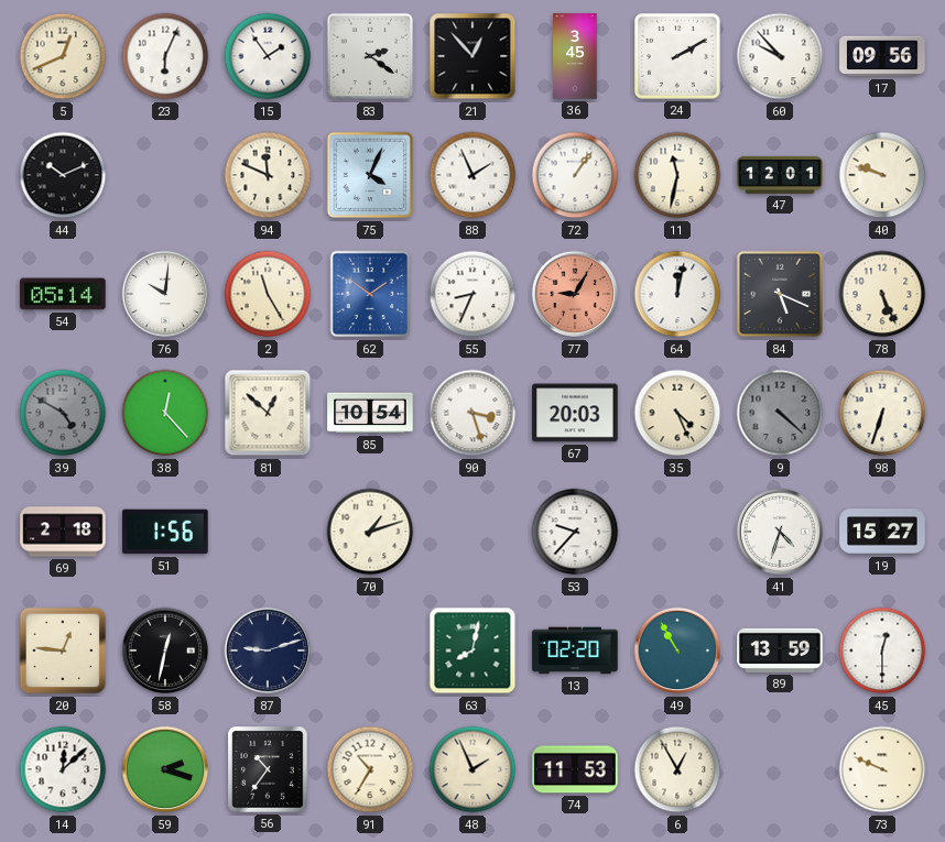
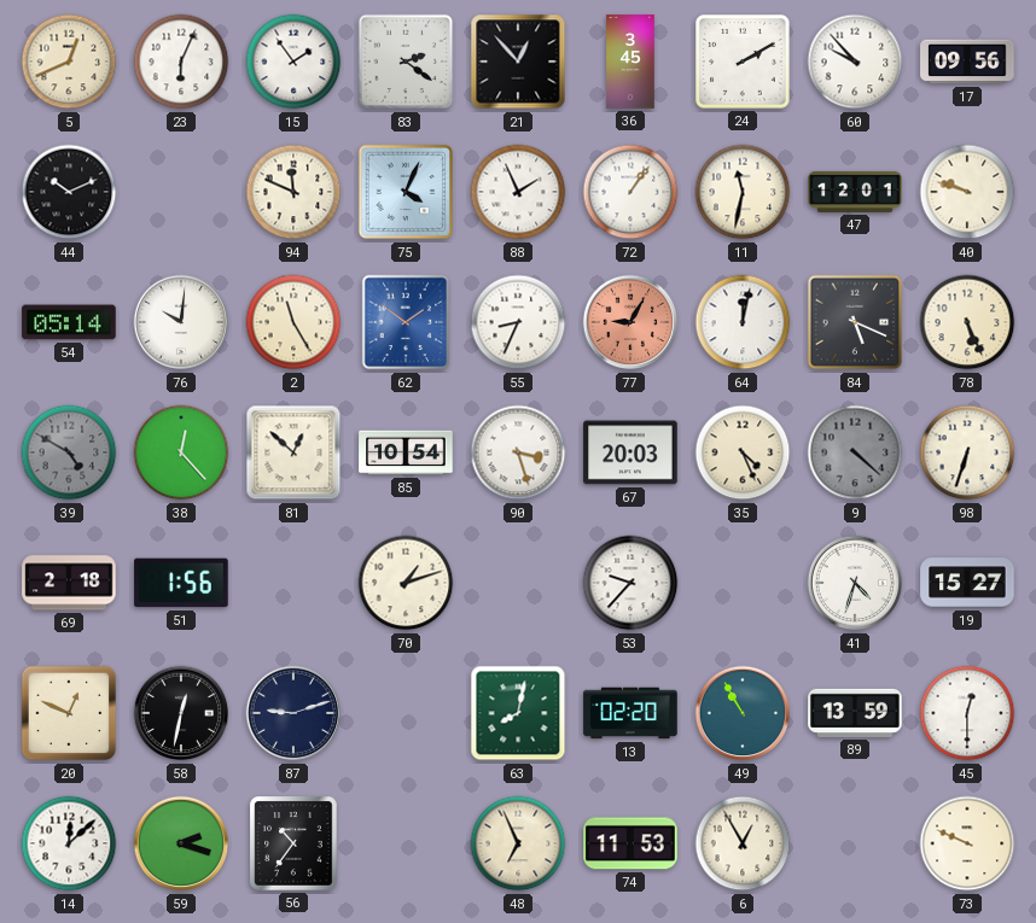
20: 12:46 -> 12:49
91: 10:35 -> none
48: 1:56 -> 6:56
